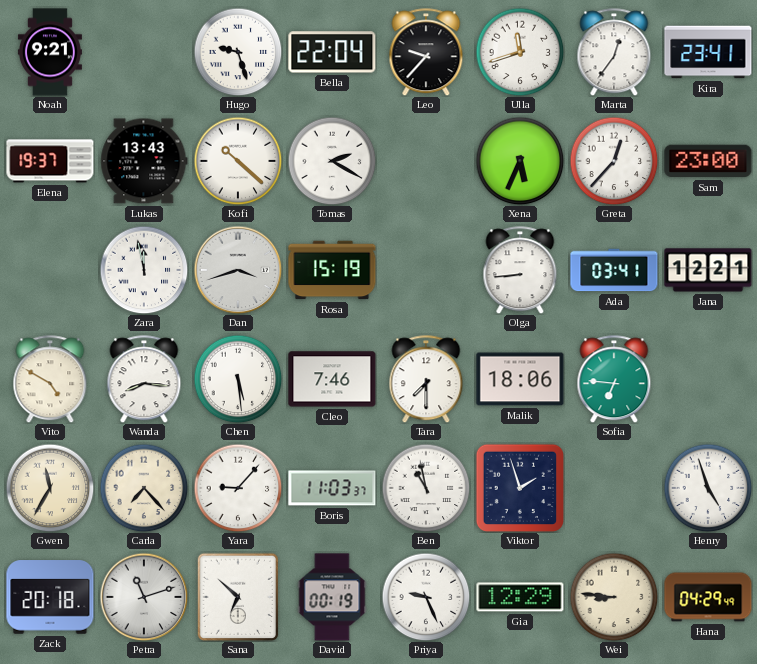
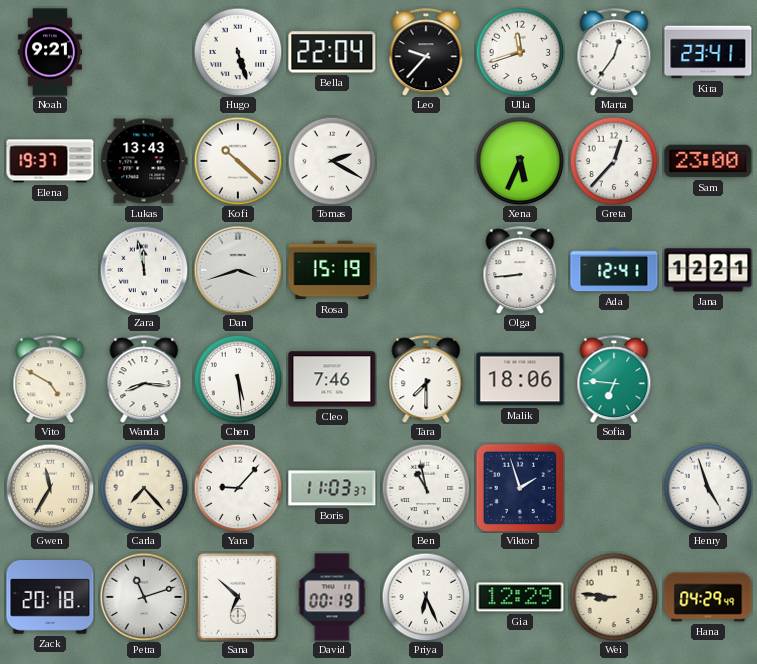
Hugo: 9:27 -> 5:27
Ada: 03:41 -> 12:41
Priya: 9:26 -> 6:26
